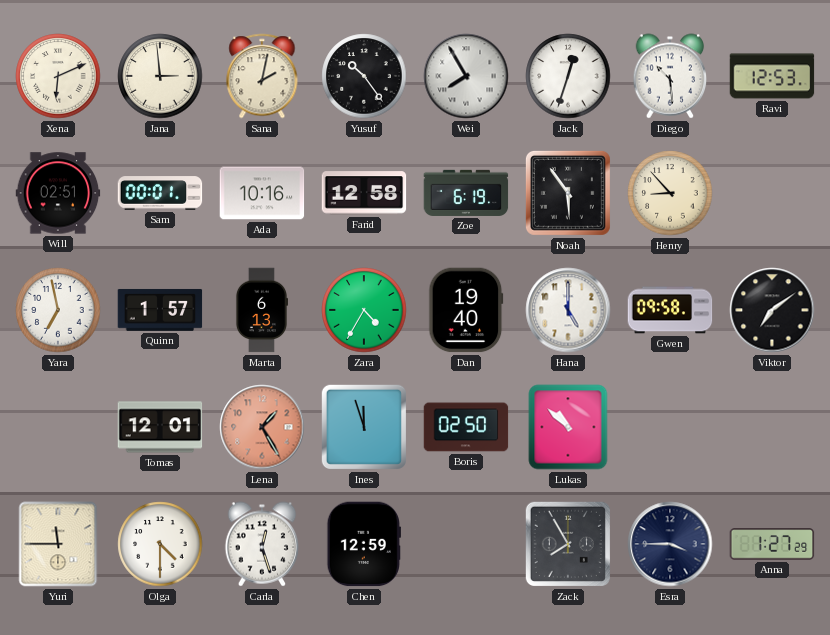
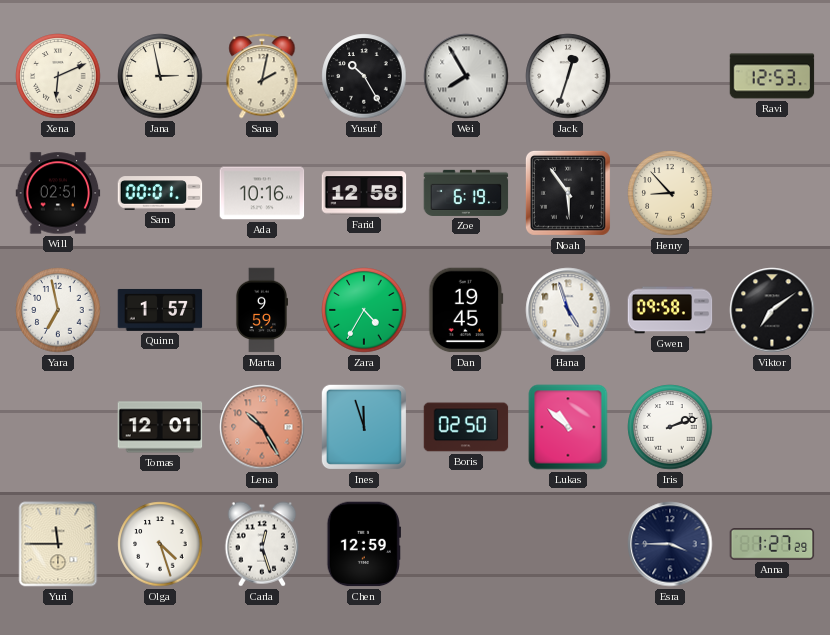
Jana: 2:59 -> 2:58
Yusuf: 10:24 -> 10:25
Diego: 10:29 -> none
Marta: 6:13 -> 9:59
Dan: 19:40 -> 19:45
Hana: 5:00 -> 4:57
Lena: 1:25 -> 10:25
Iris: none -> 2:12
Olga: 4:30 -> 4:27
Zack: 7:55 -> none
